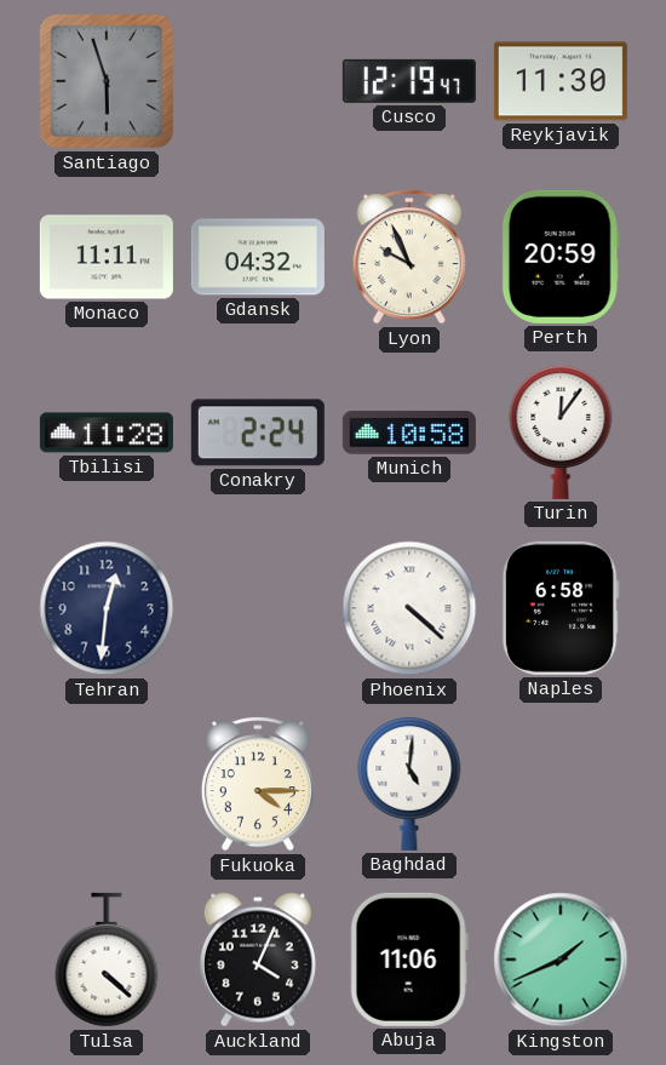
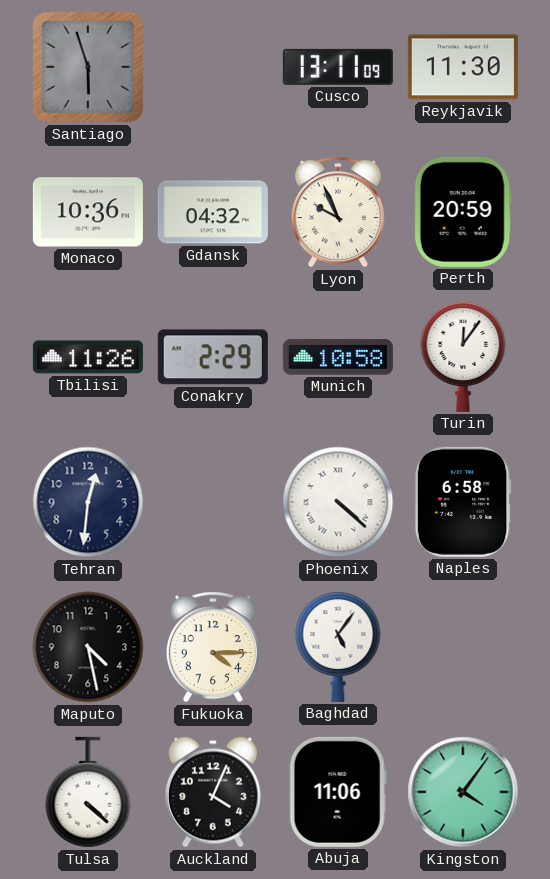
Cusco: 12:19 -> 13:11
Monaco: 11:11 -> 10:36
Tbilisi: 11:28 -> 11:26
Conakry: 2:24 -> 2:29
Maputo: none -> 4:28
Baghdad: 5:01 -> 5:06
Kingston: 1:41 -> 4:06
